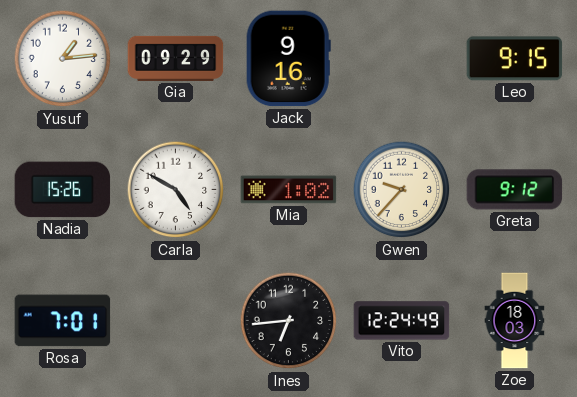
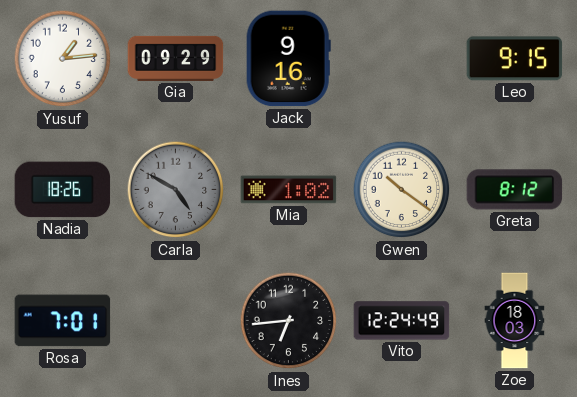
Nadia: 15:26 -> 18:26
Carla dial: white -> grey
Gwen: 9:37 -> 10:21
Greta: 9:12 -> 8:12
